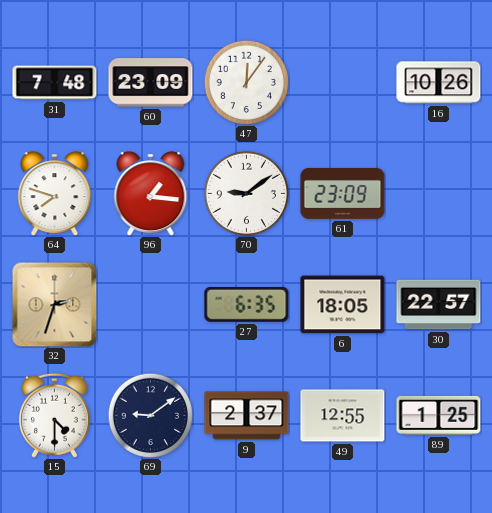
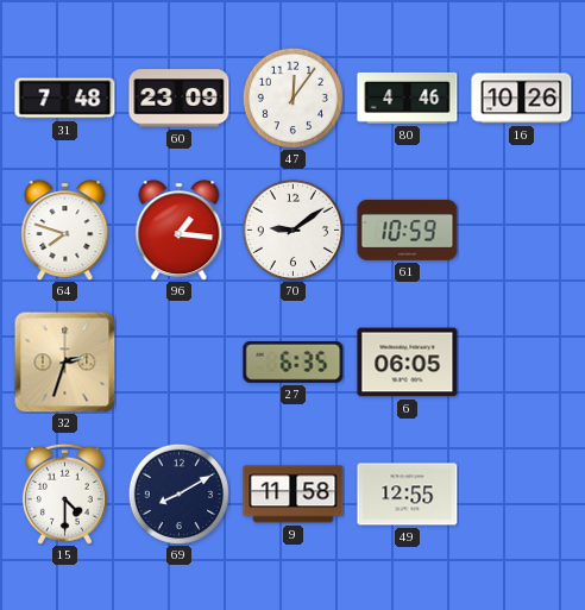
80: none -> 4:46
61: 23:09 -> 10:59
6: 18:05 -> 06:05
30: 22:57 -> none
69: 9:09 -> 8:10
9: 2:37 -> 11:58
89: 1:25 -> none
